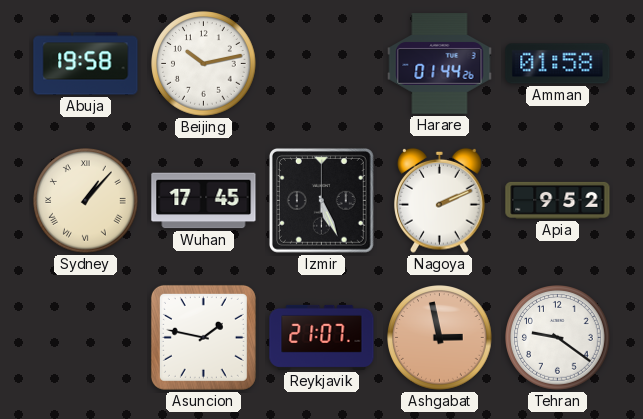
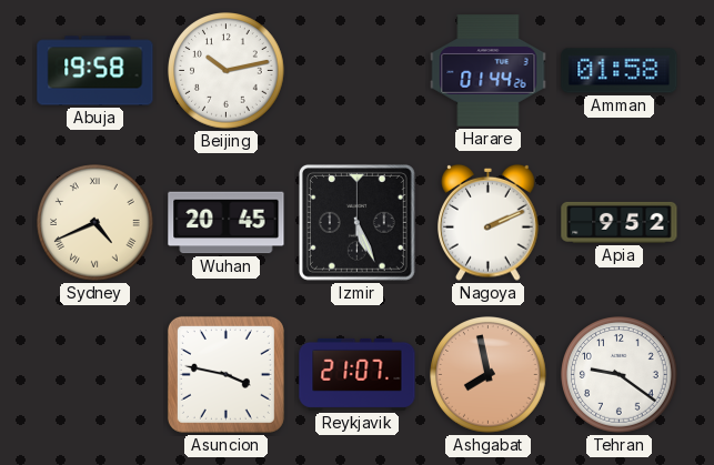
Sydney: 1:07 -> 4:41
Wuhan: 17:45 -> 20:45
Asuncion: 1:47 -> 3:47
Ashgabat: 2:58 -> 7:58
